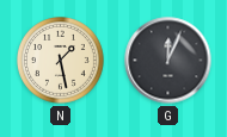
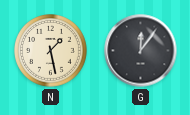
G: 12:04 -> 12:06
